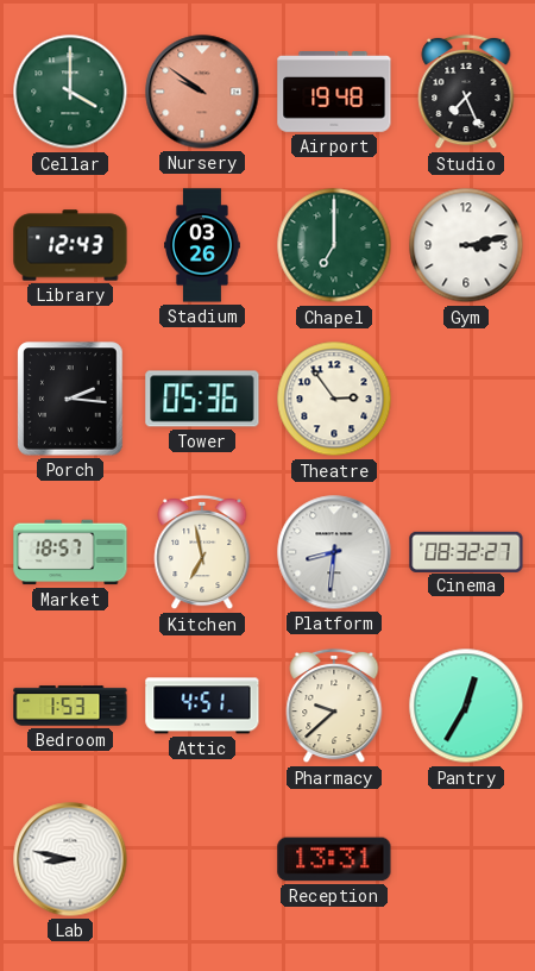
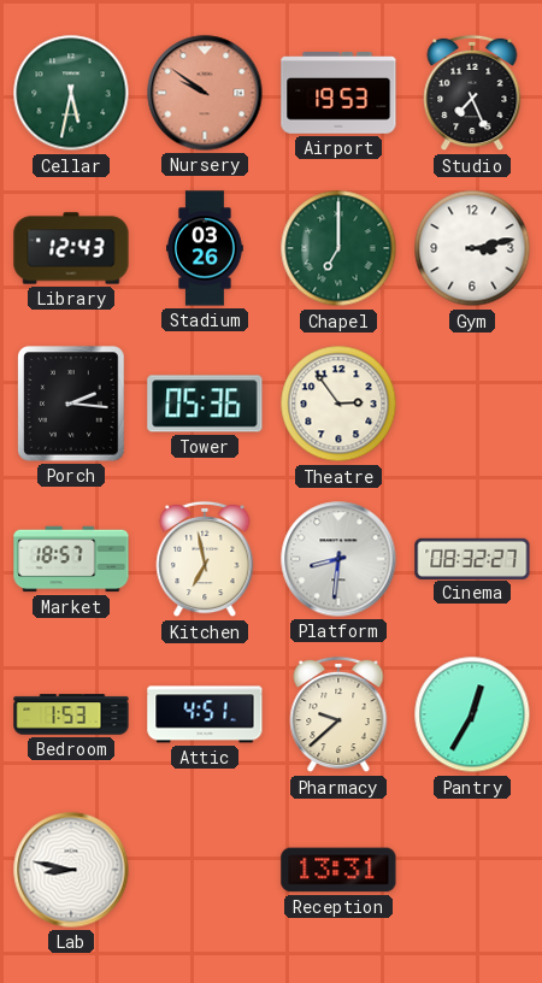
Cellar: 4:00 -> 5:32
Airport: 19:48 -> 19:53
